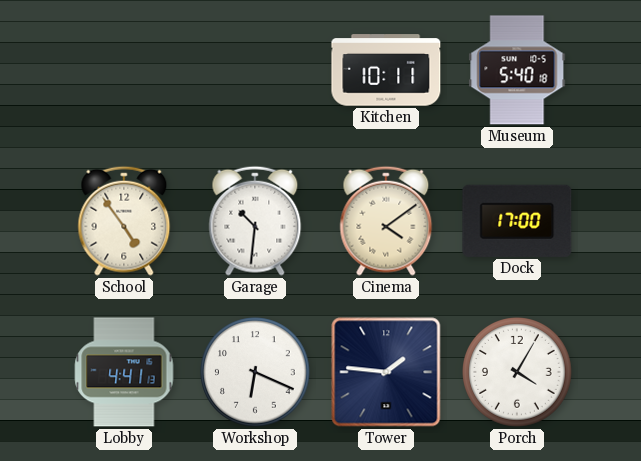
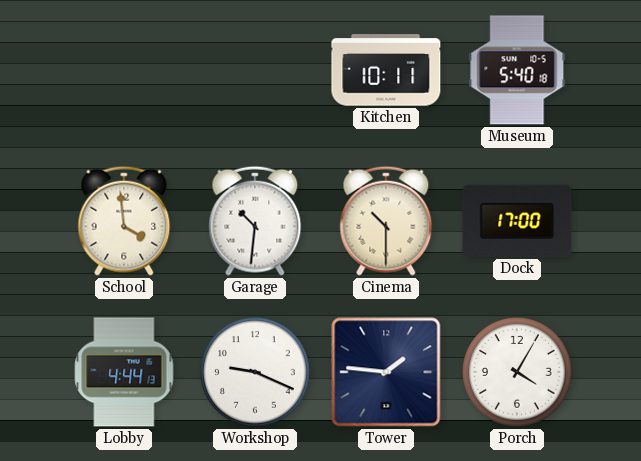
School: 4:54 -> 3:59
Cinema: 4:09 -> 10:30
Lobby: 4:41 -> 4:44
Workshop: 6:19 -> 9:19
